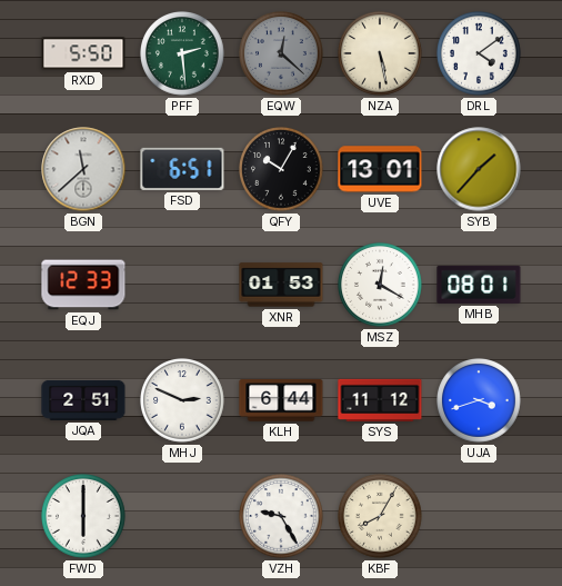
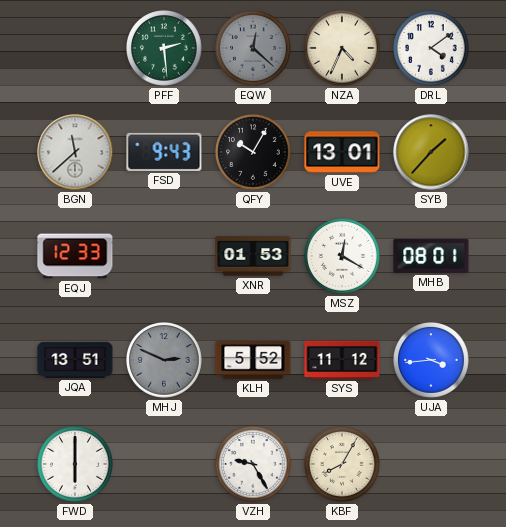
RXD: 5:50 -> none
NZA: 5:28 -> 4:34
FSD: 6:51 -> 9:43
JQA: 2:51 -> 13:51
MHJ dial: white -> grey
KLH: 6:44 -> 5:52
UJA: 3:42 -> 3:44
